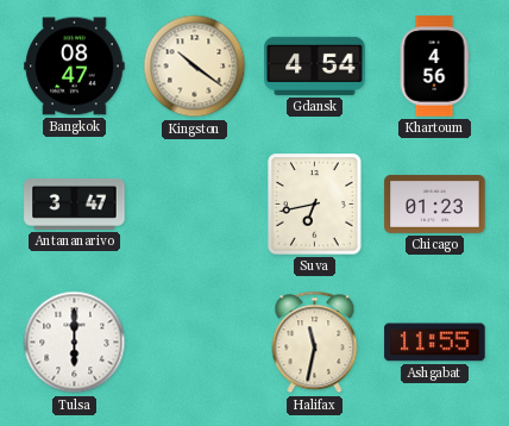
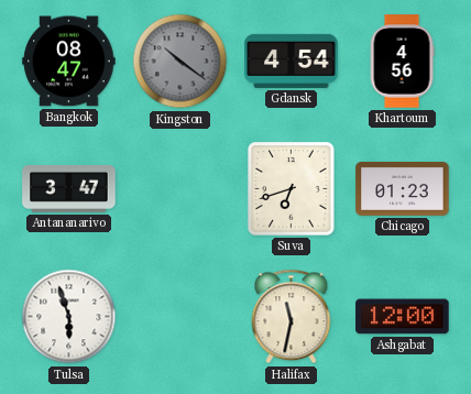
Kingston dial: cream -> grey
Suva: 6:43 -> 6:42
Tulsa: 6:00 -> 5:57
Ashgabat: 11:55 -> 12:00
